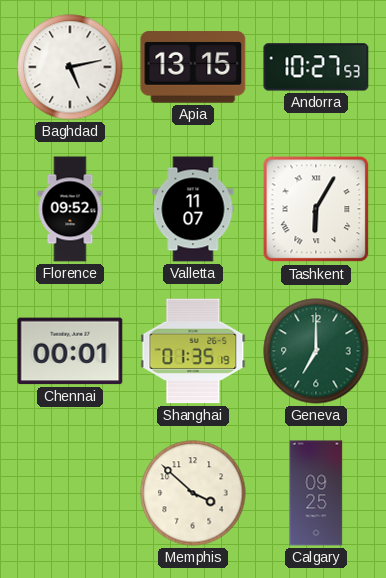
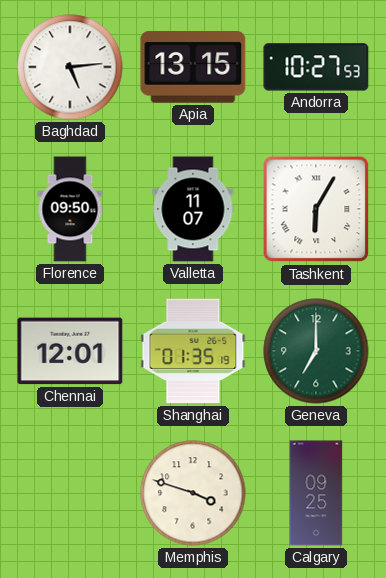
Baghdad: 5:13 -> 5:14
Florence: 09:52 -> 09:50
Chennai: 00:01 -> 12:01
Memphis: 3:52 -> 3:48
